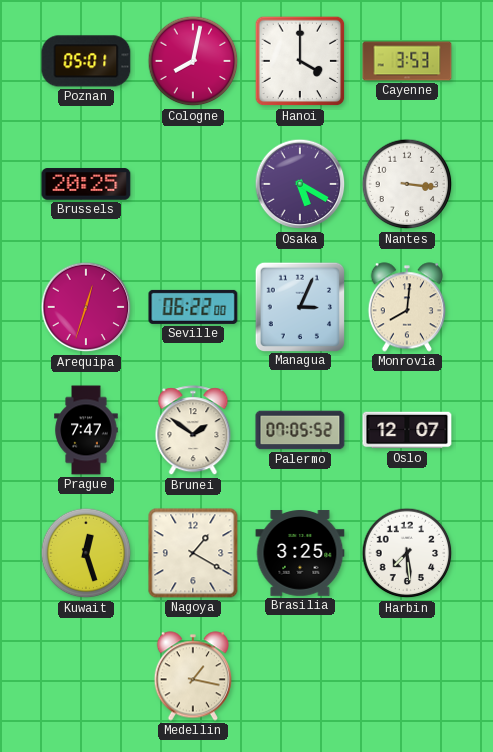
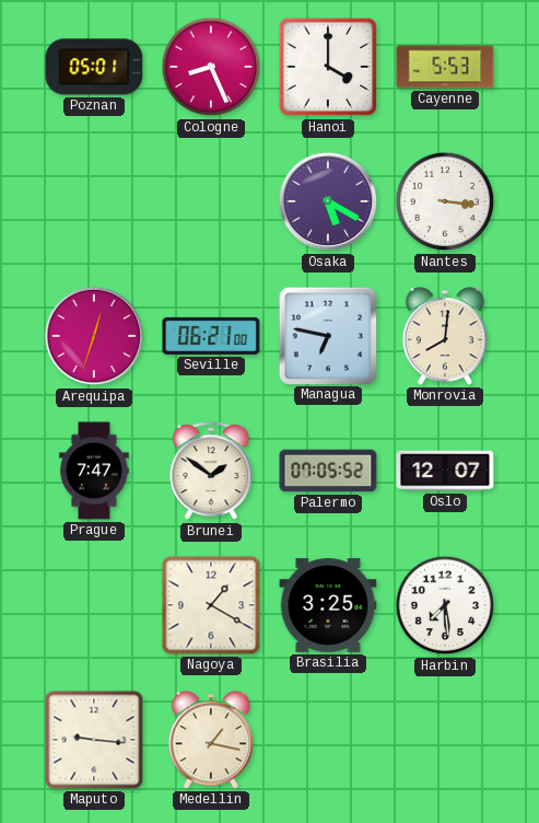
Cologne: 8:02 -> 8:26
Cayenne: 3:53 -> 5:53
Brussels: 20:25 -> none
Seville: 06:22 -> 06:21
Managua: 3:04 -> 6:47
Kuwait: 12:27 -> none
Maputo: none -> 9:16
